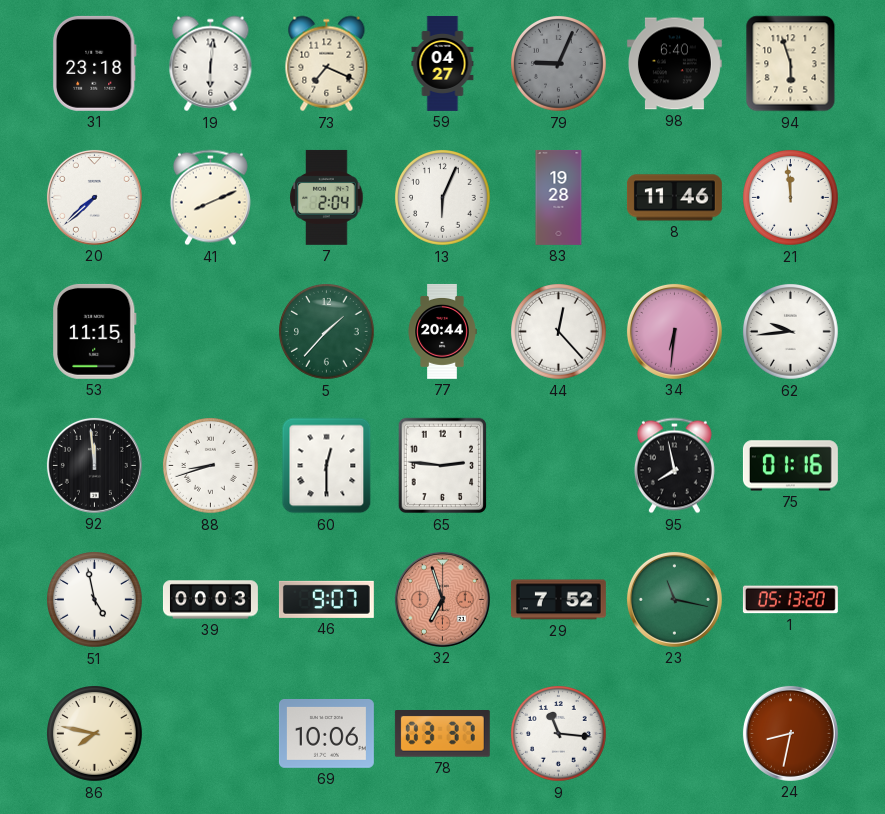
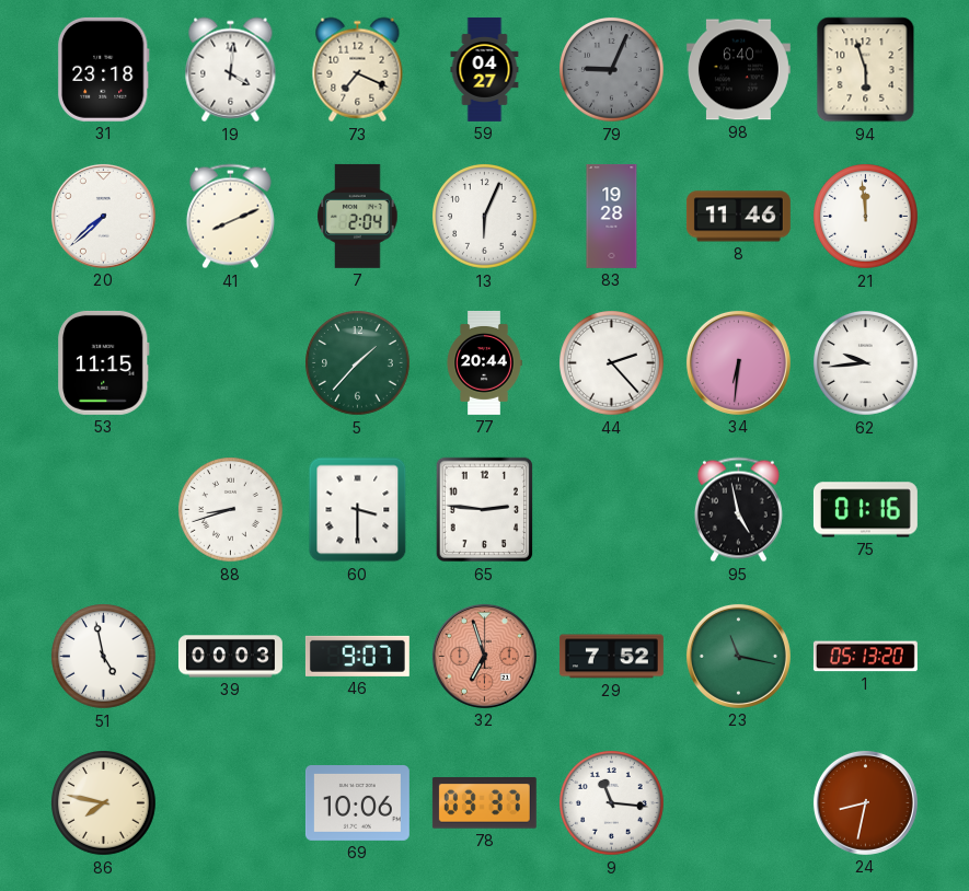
19: 6:01 -> 4:01
44: 12:23 -> 2:23
92: 11:59 -> none
60: 12:30 -> 3:30
95: 7:58 -> 4:58
